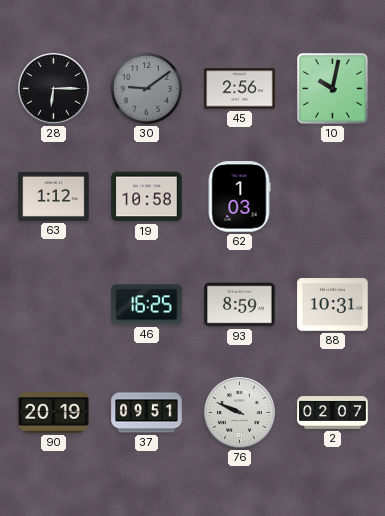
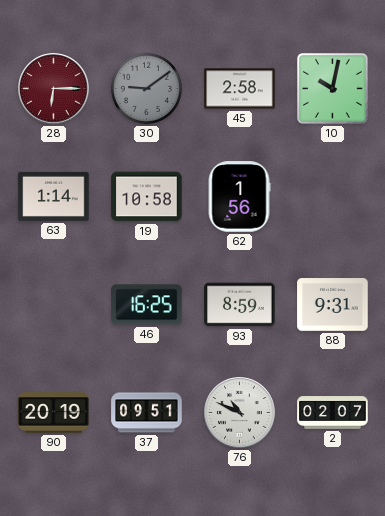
28 dial: black -> burgundy
45: 2:56 -> 2:58
63: 1:12 -> 1:14
62: 1:03 -> 1:56
88: 10:31 -> 9:31
76: 9:49 -> 10:49
